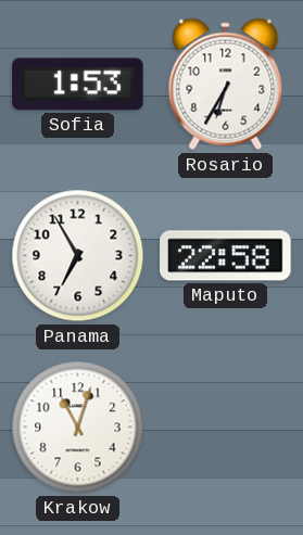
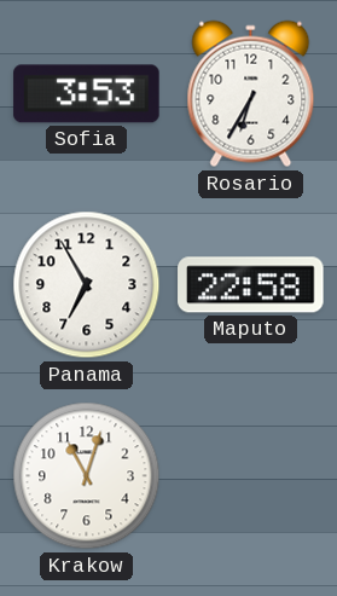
Sofia: 1:53 -> 3:53
